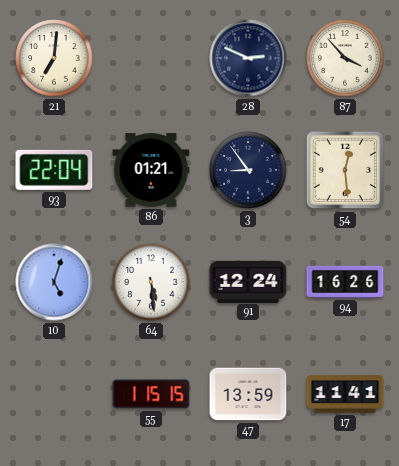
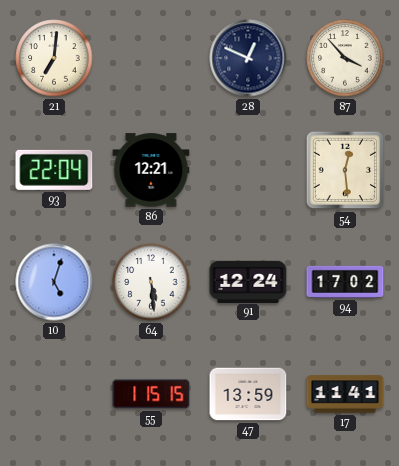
28: 2:49 -> 12:49
86: 01:21 -> 12:21
3: 8:54 -> none
94: 16:26 -> 17:02
